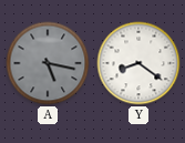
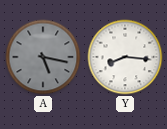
Y: 8:21 -> 8:16
